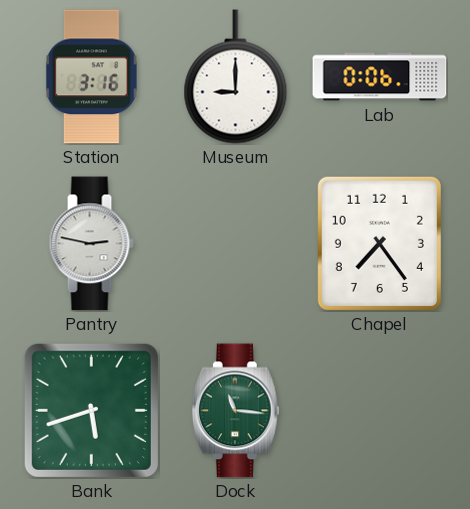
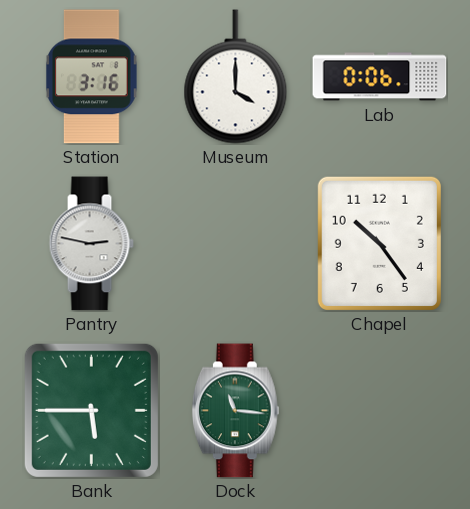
Museum: 9:00 -> 4:00
Chapel: 7:24 -> 10:24
Bank: 5:42 -> 5:45
